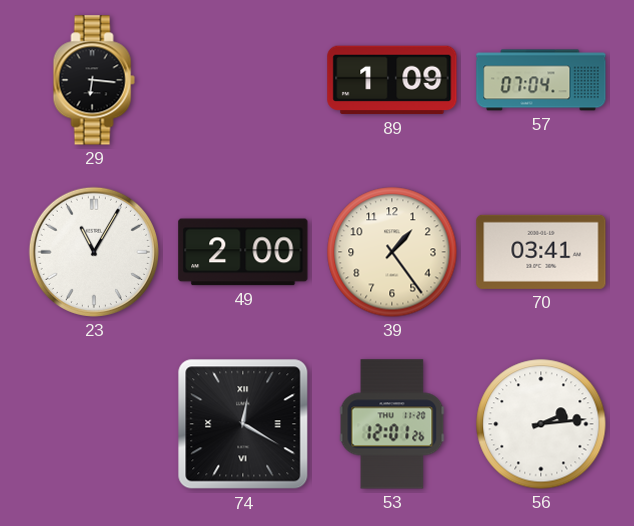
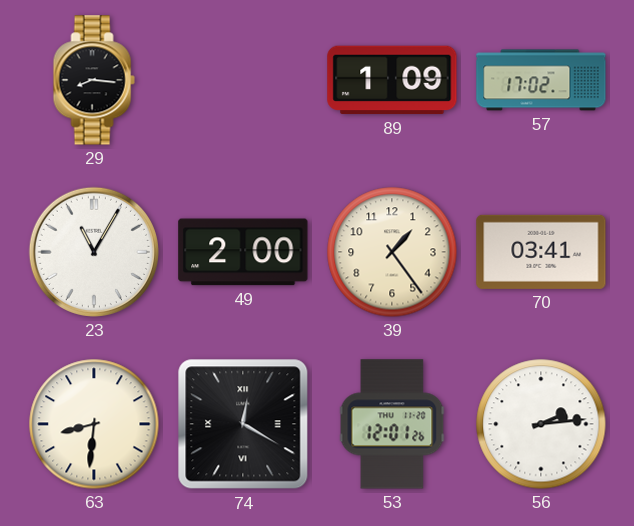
29: 6:16 -> 8:16
57: 07:04 -> 17:02
63: none -> 8:31
